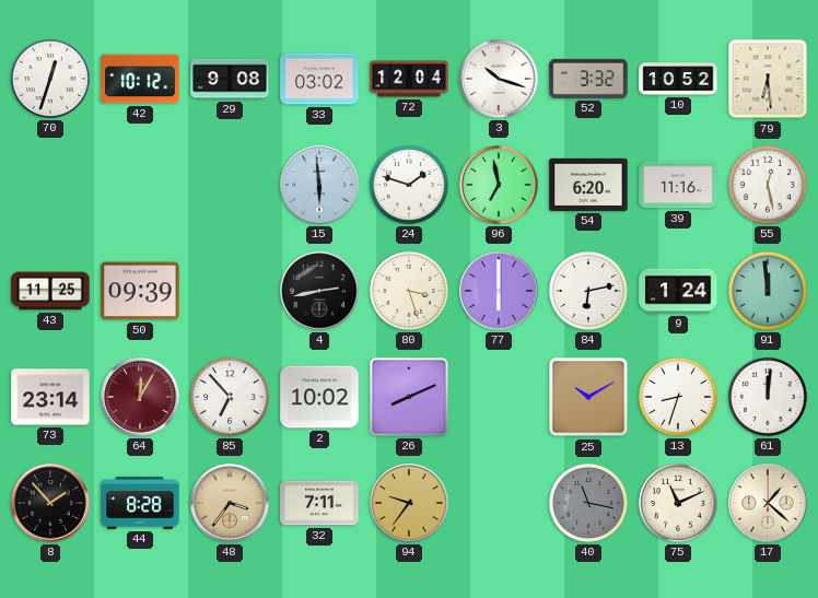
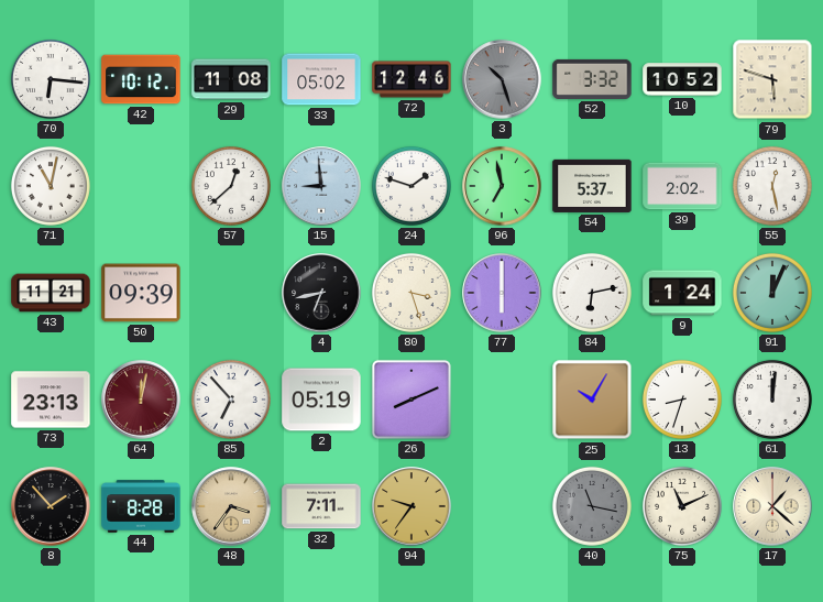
70: 12:33 -> 6:16
29: 9:08 -> 11:08
33: 03:02 -> 05:02
72: 12:04 -> 12:46
3: 10:18 -> 10:27
3 dial: white -> grey
79: 6:29 -> 5:48
71: none -> 11:02
57: none -> 12:38
15: 5:59 -> 8:59
54: 6:20 -> 5:37
39: 11:16 -> 2:02
43: 11:25 -> 11:21
4: 2:43 -> 6:43
91: 11:59 -> 12:04
73: 23:14 -> 23:13
64: 12:05 -> 12:02
2: 10:02 -> 05:19
25: 10:10 -> 10:05
